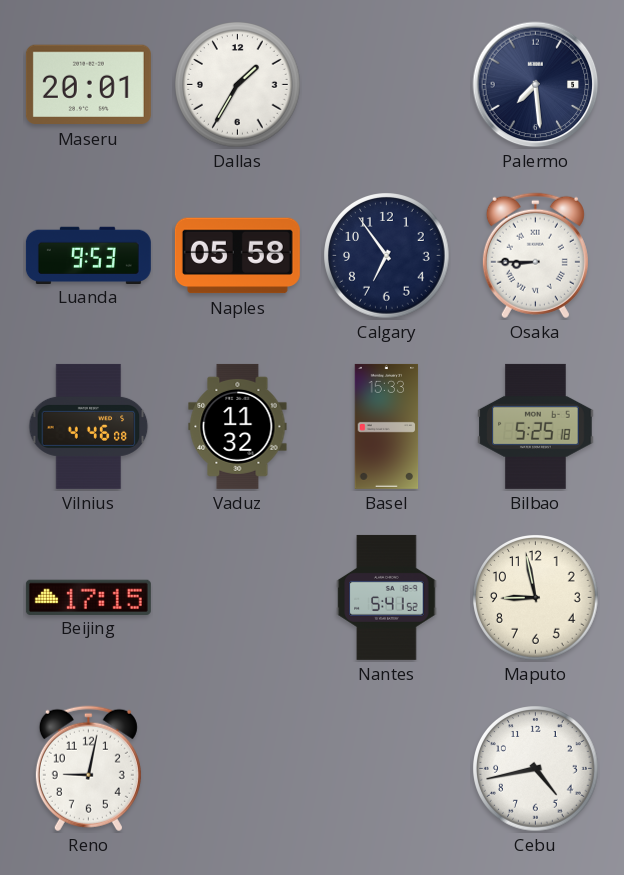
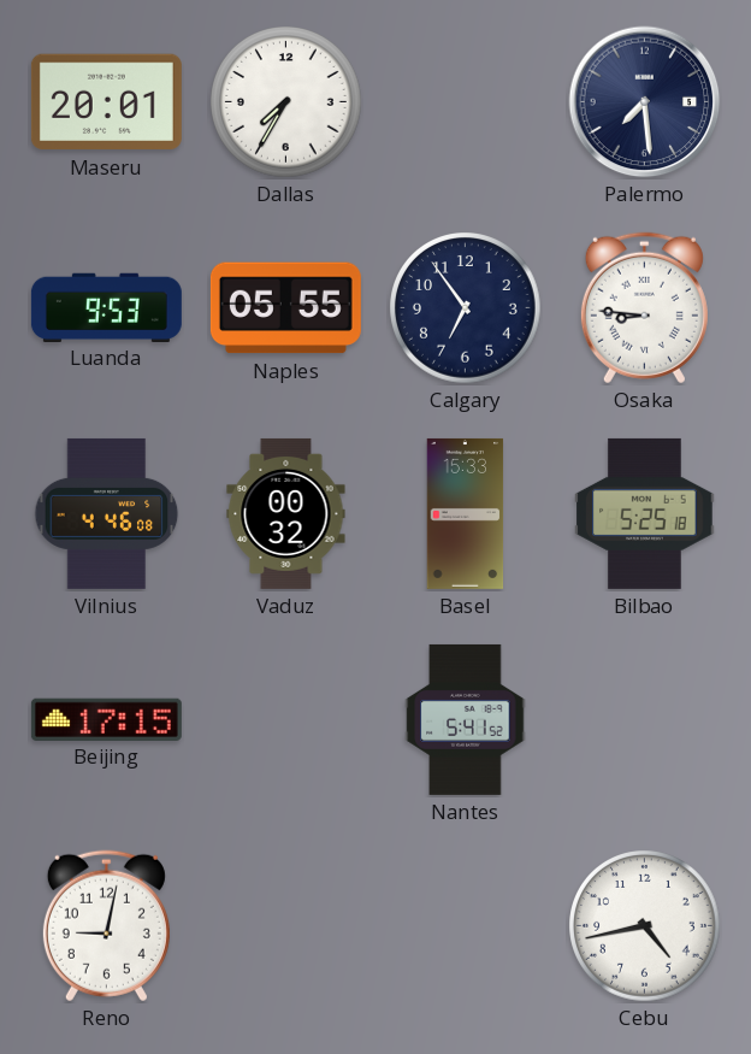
Dallas: 1:35 -> 7:35
Naples: 05:58 -> 05:55
Osaka: 8:45 -> 8:46
Vaduz: 11:32 -> 00:32
Maputo: 8:58 -> none
